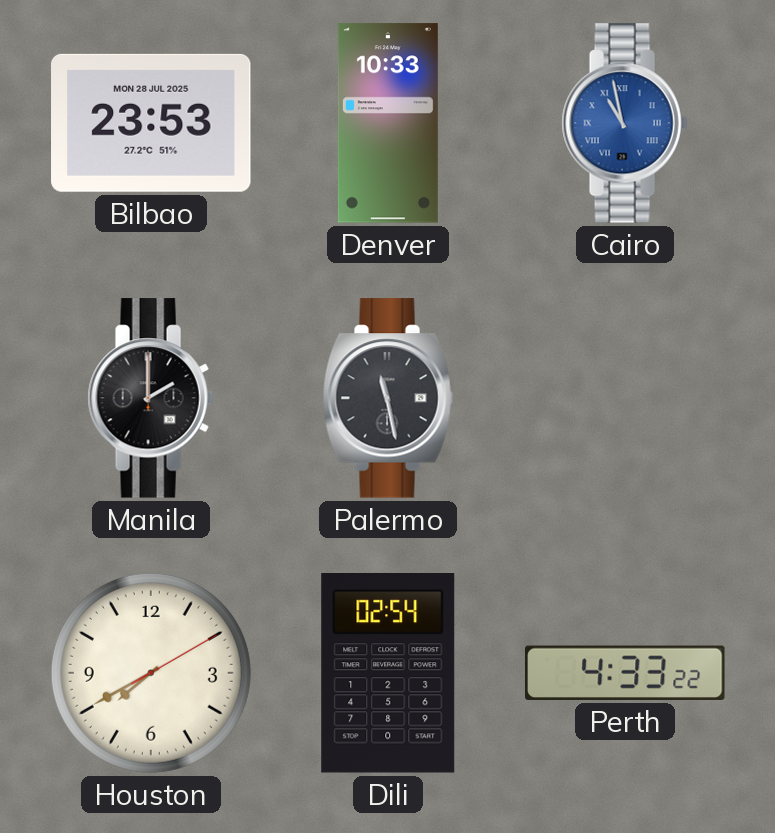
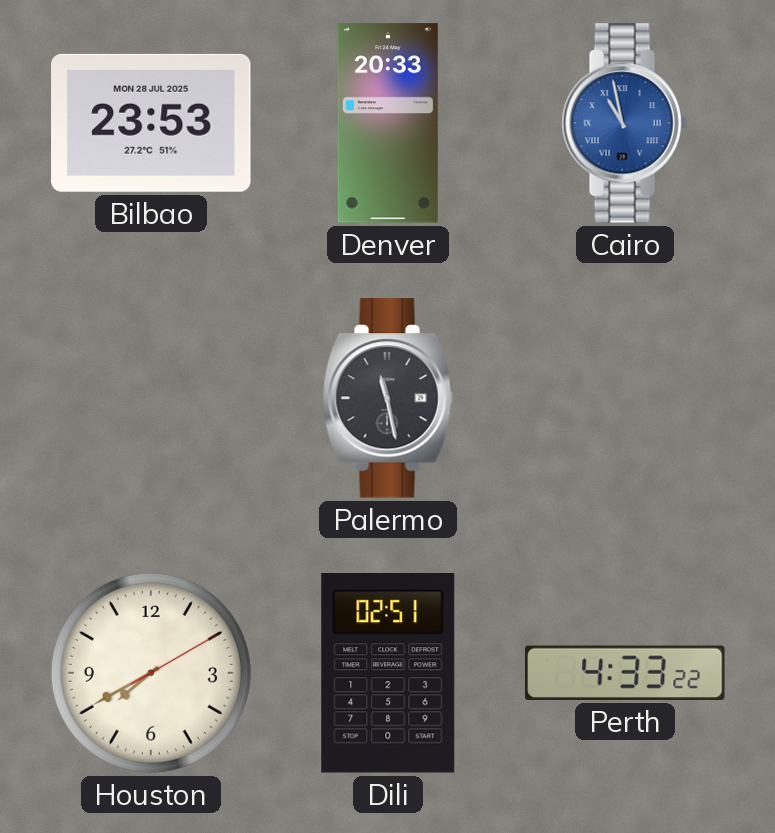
Denver: 10:33 -> 20:33
Manila: 2:00 -> none
Dili: 02:54 -> 02:51
